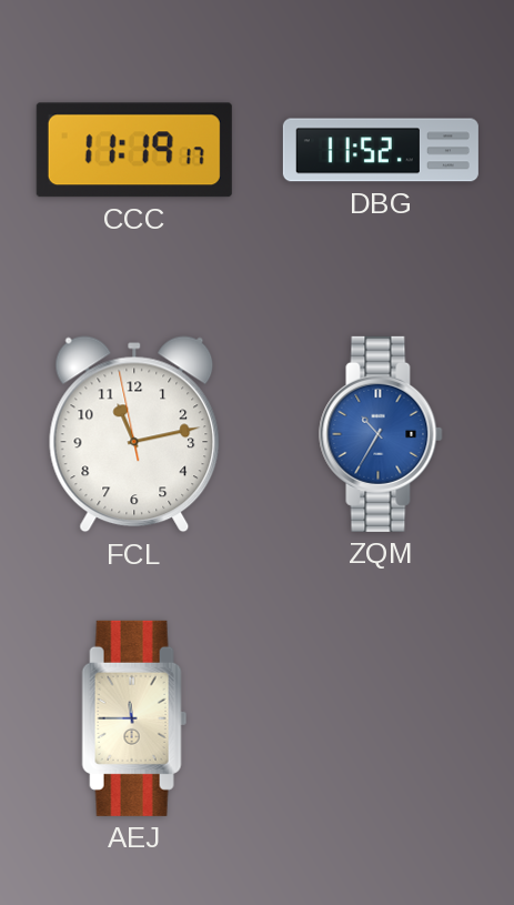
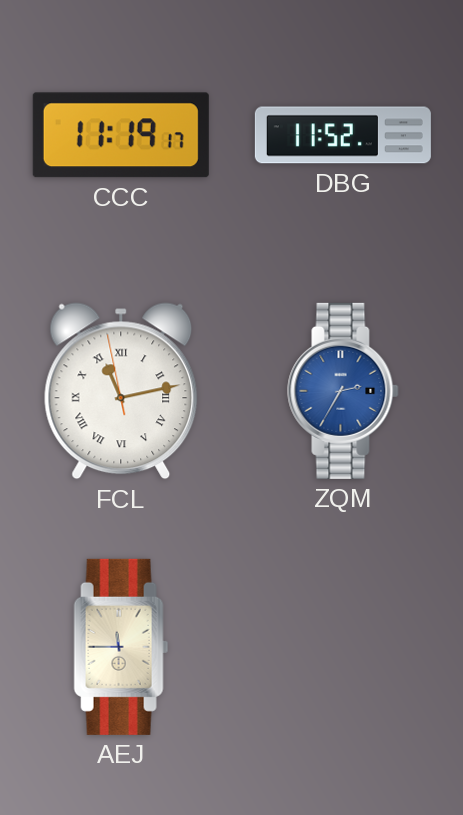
FCL numerals: Arabic -> Roman
ZQM: 10:35 -> 2:35
